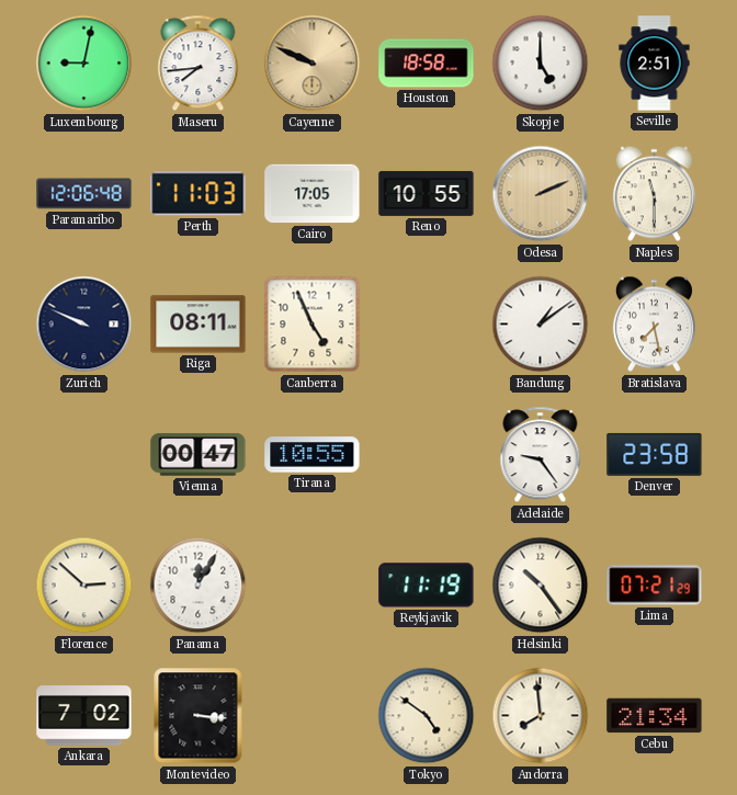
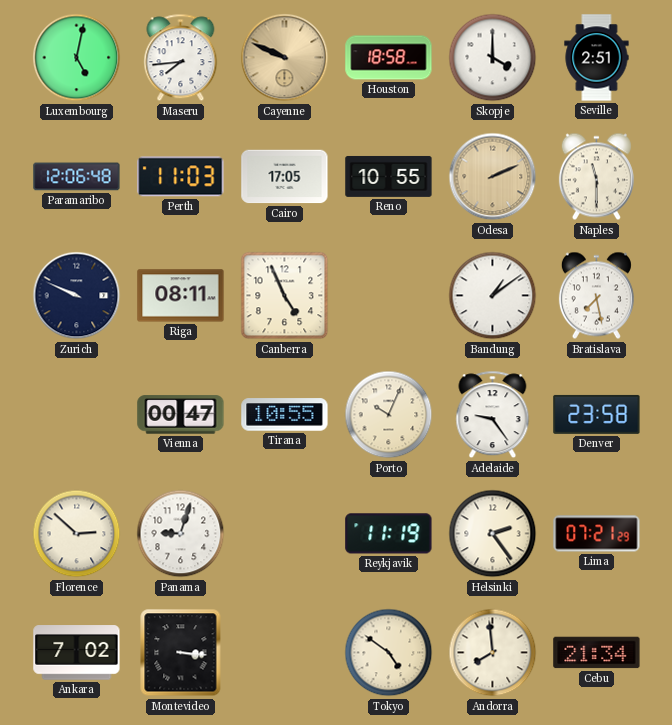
Luxembourg: 9:02 -> 5:02
Skopje: 5:00 -> 4:00
Porto: none -> 10:04
Panama: 12:05 -> 9:03
Helsinki: 10:24 -> 2:24
